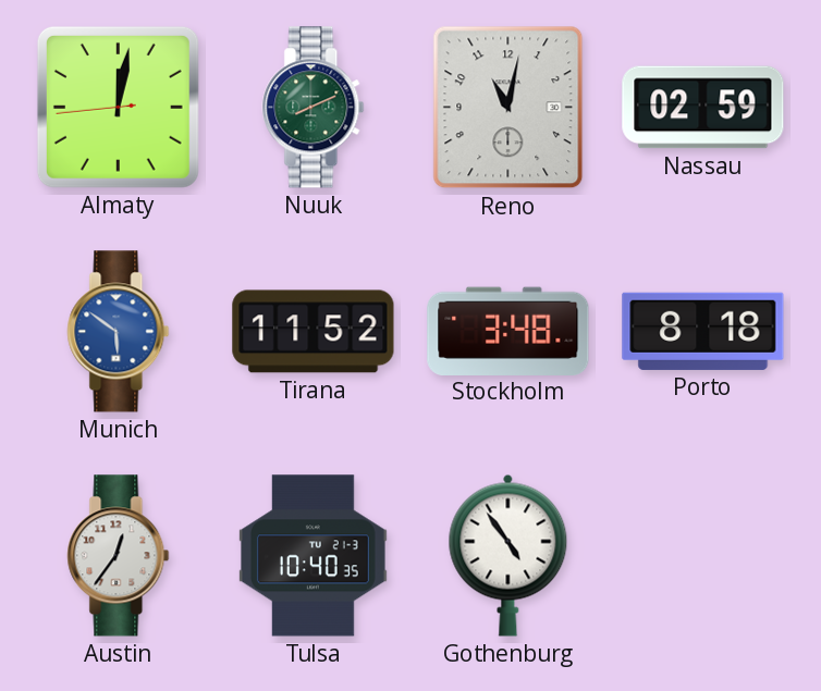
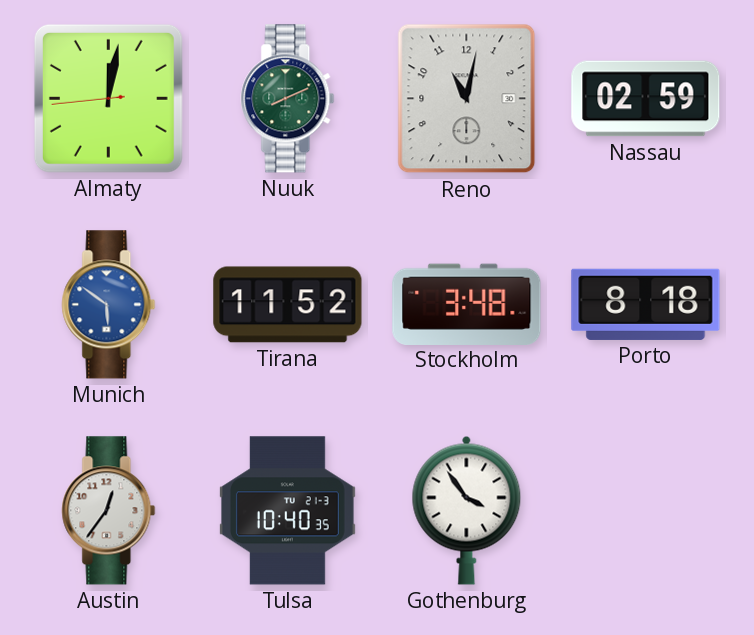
Gothenburg: 4:54 -> 3:54
